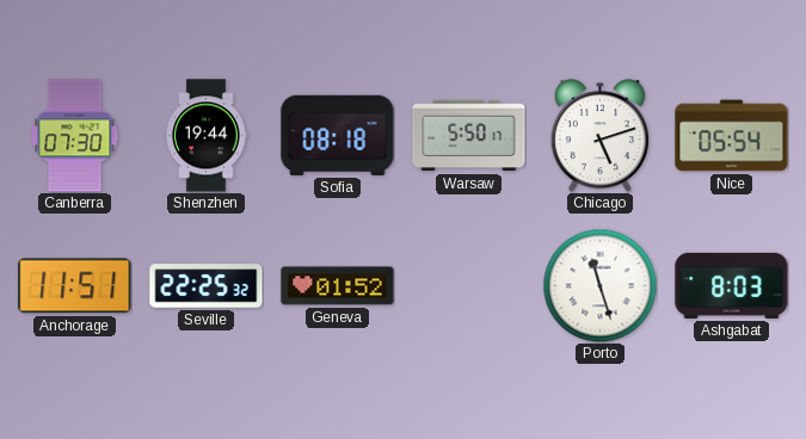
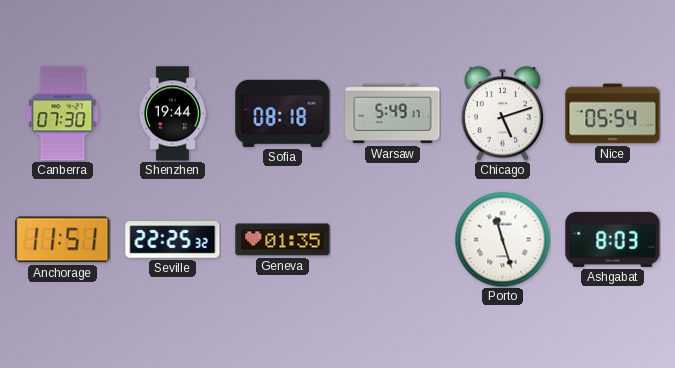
Warsaw: 5:50 -> 5:49
Geneva: 01:52 -> 01:35
